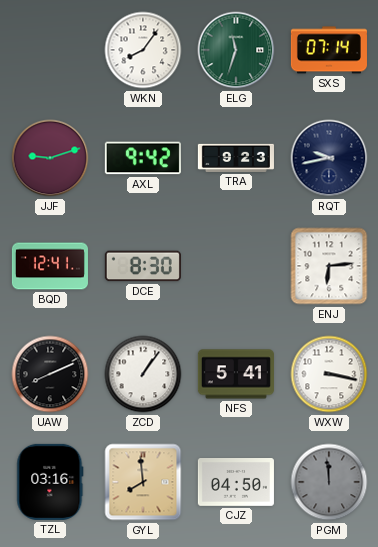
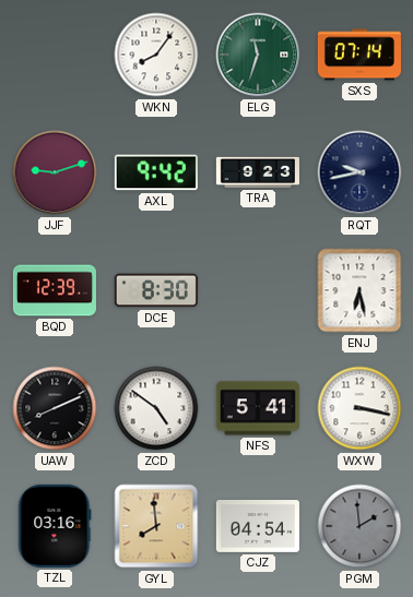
BQD: 12:41 -> 12:39
ENJ: 6:14 -> 6:28
ZCD: 1:06 -> 4:51
CJZ: 04:50 -> 04:54
PGM: 11:59 -> 1:59
